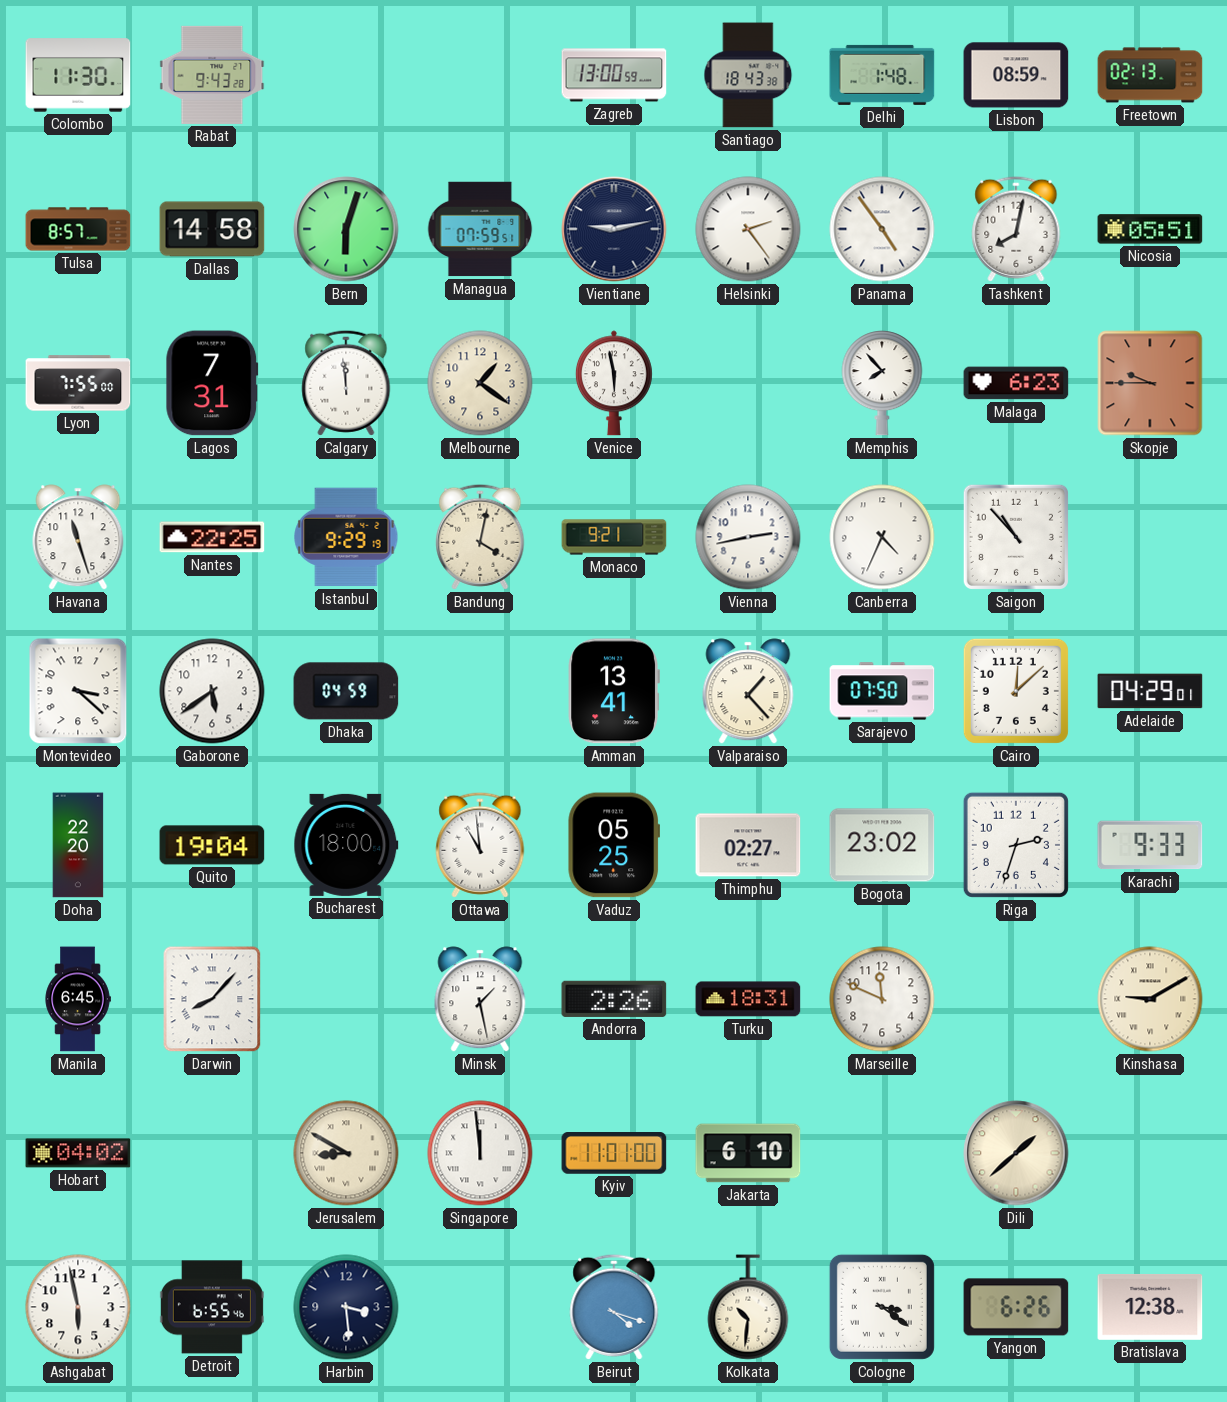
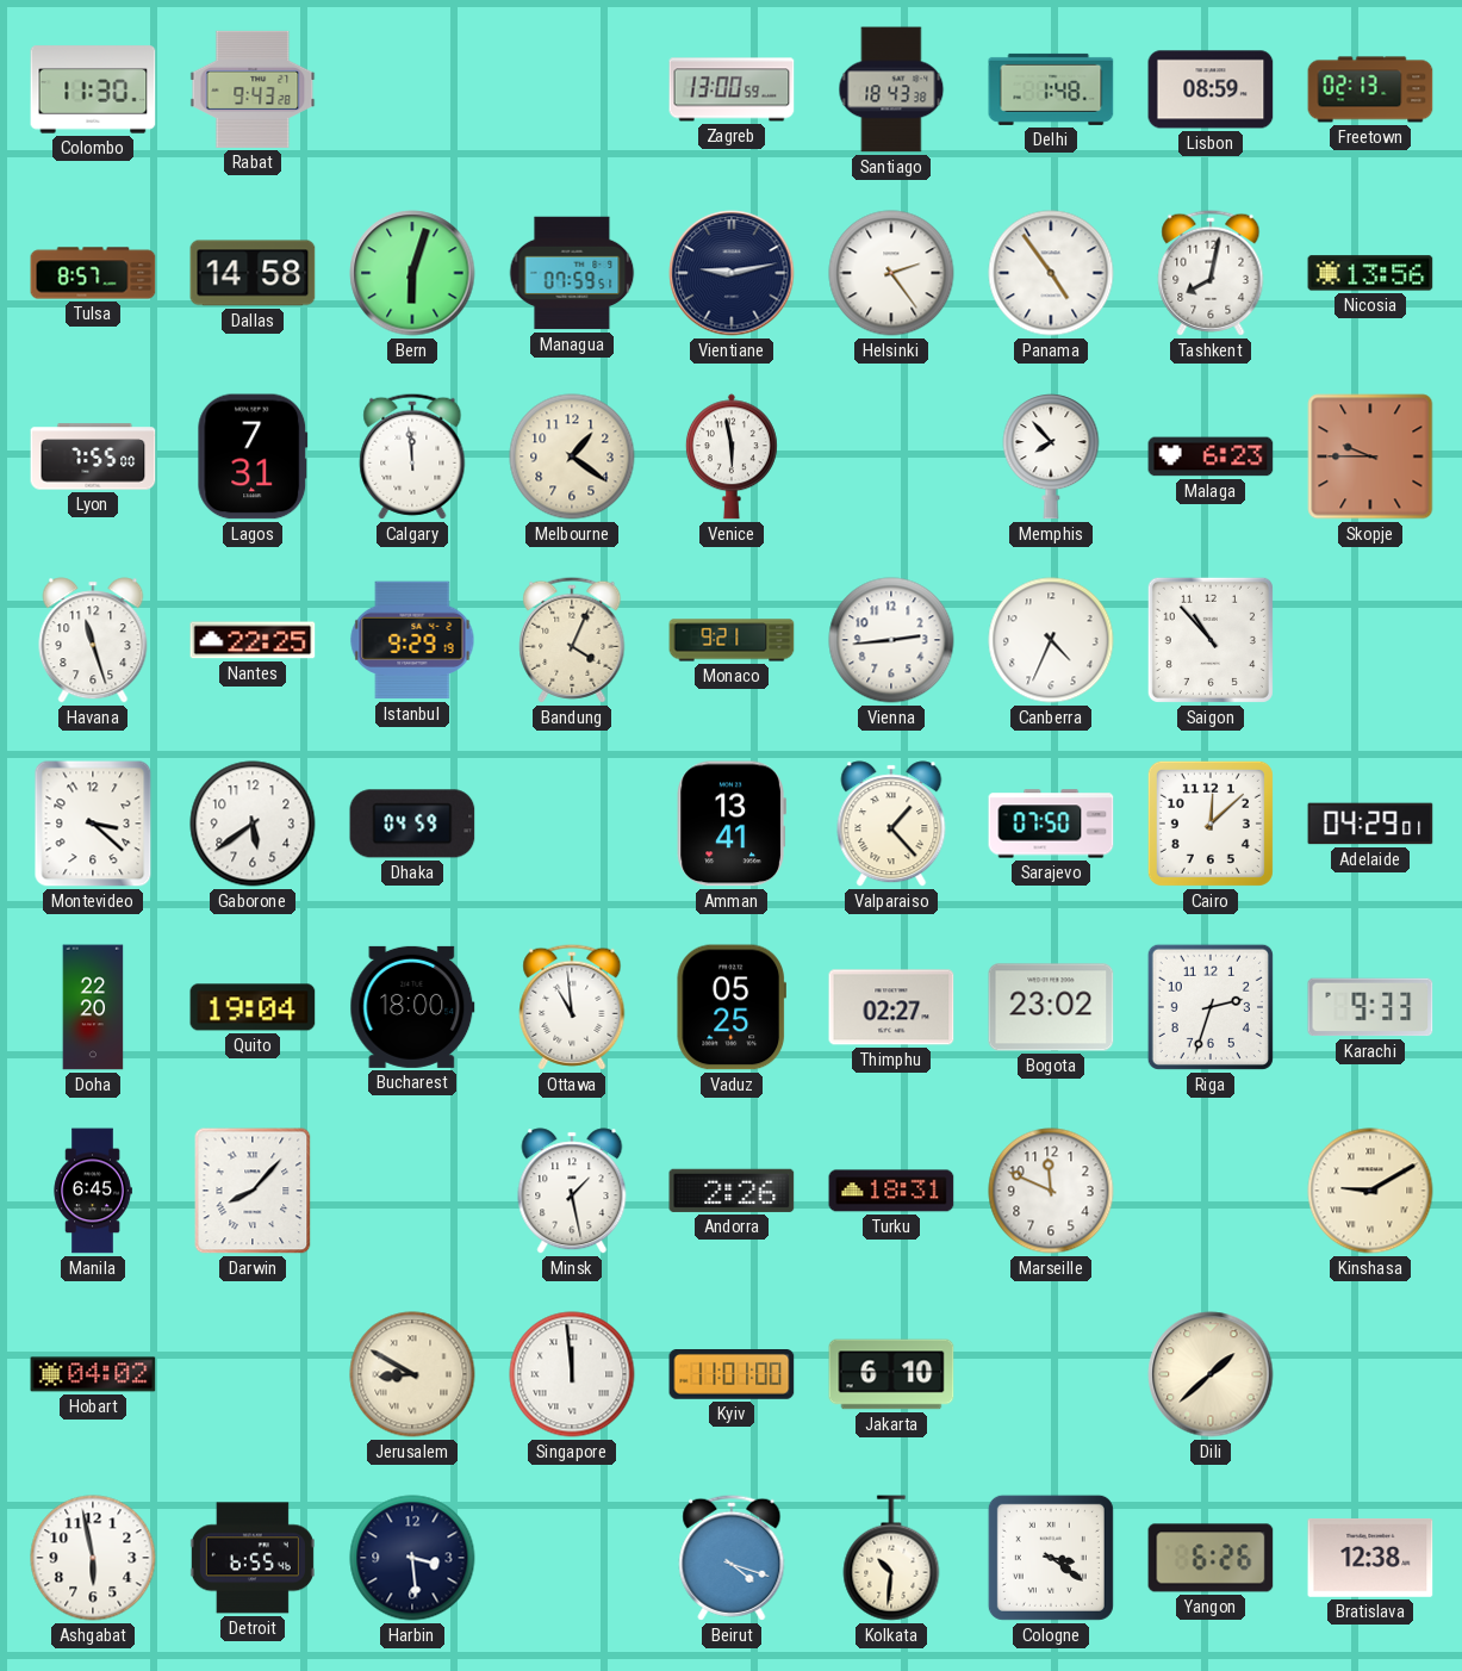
Nicosia: 05:51 -> 13:56
Bandung: 4:02 -> 4:04
Vienna: 2:43 -> 2:44
